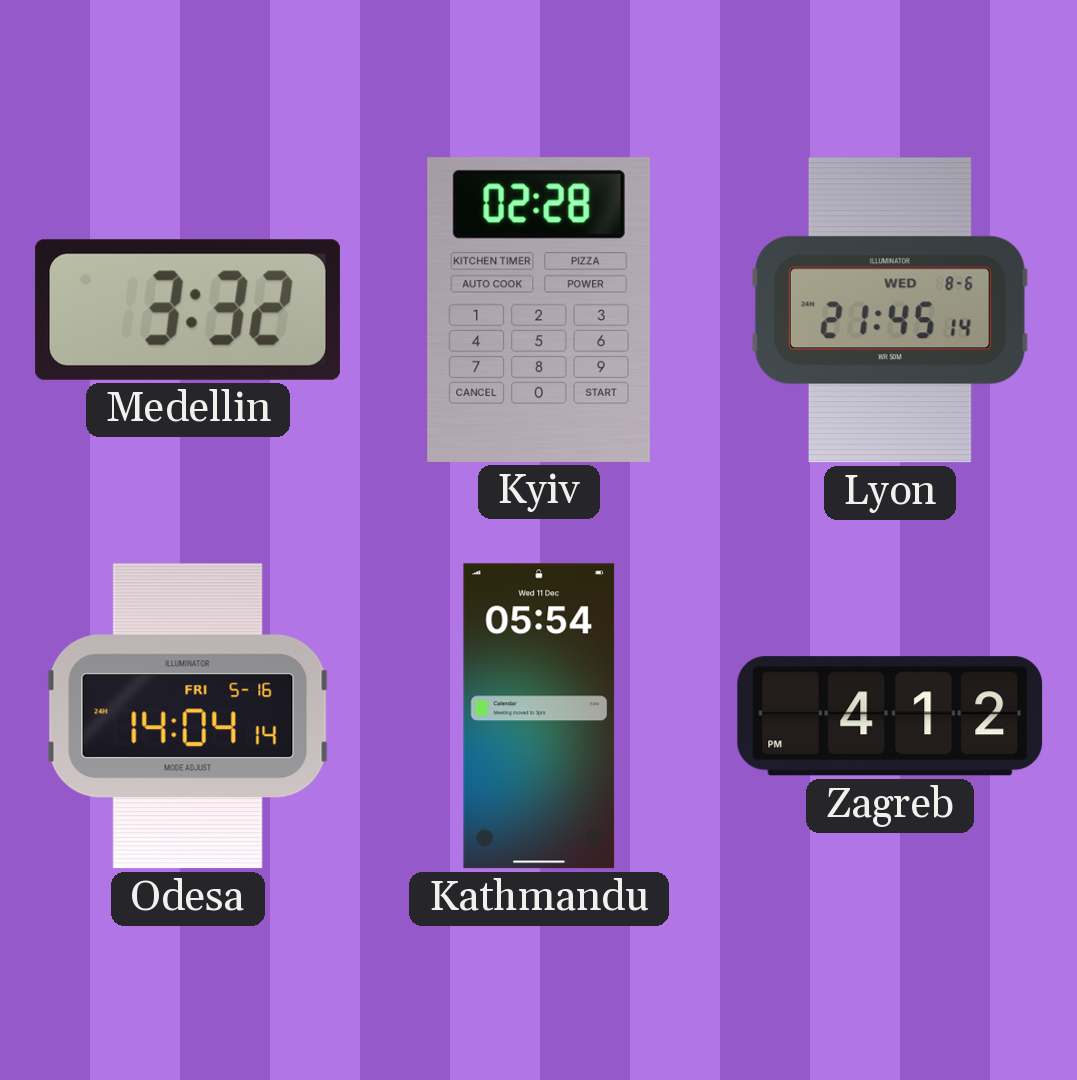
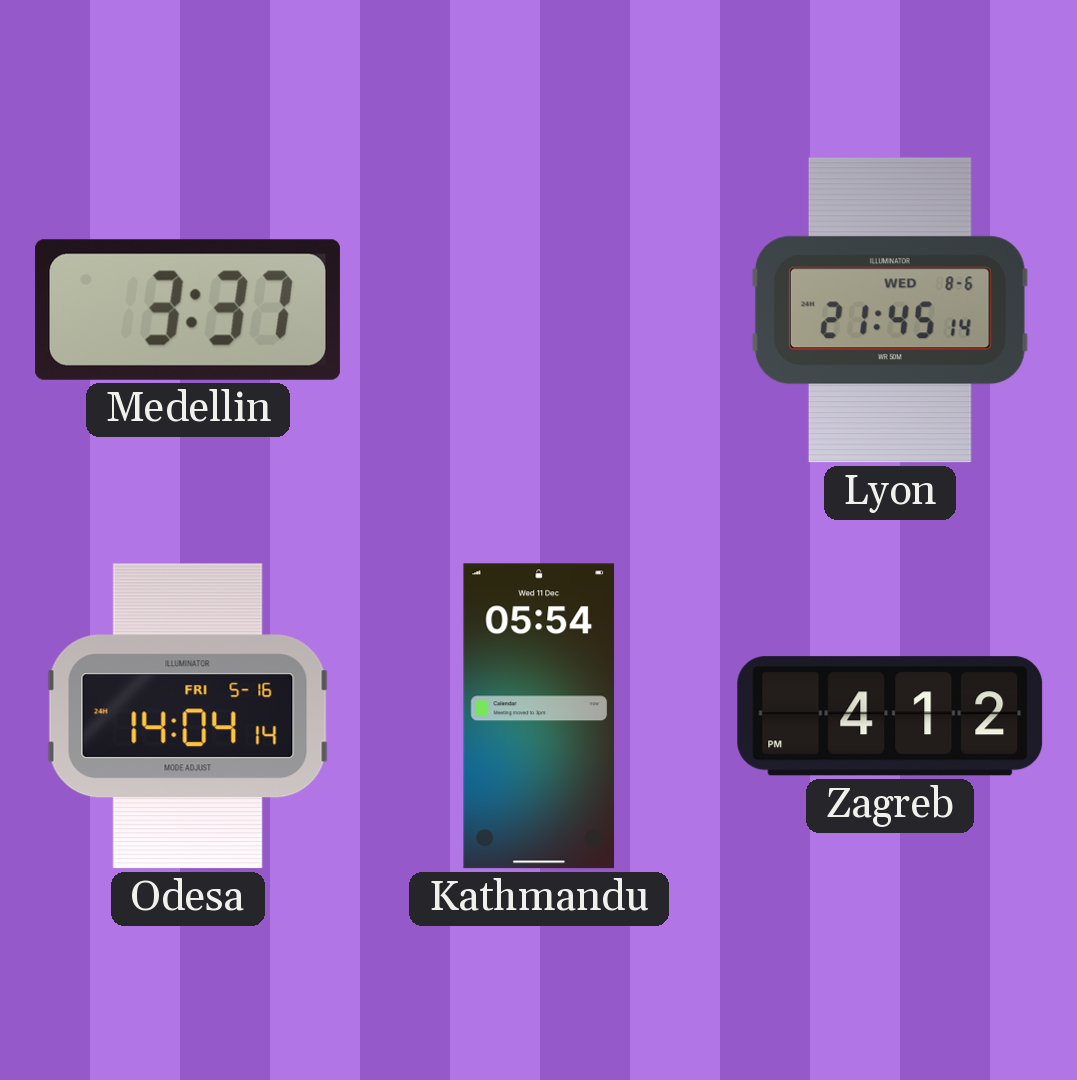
Medellin: 3:32 -> 3:37
Kyiv: 02:28 -> none
